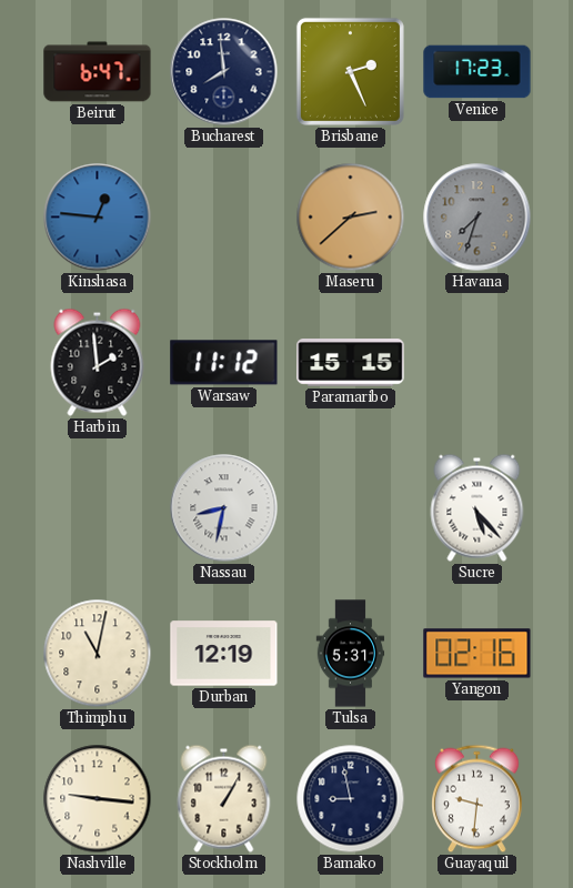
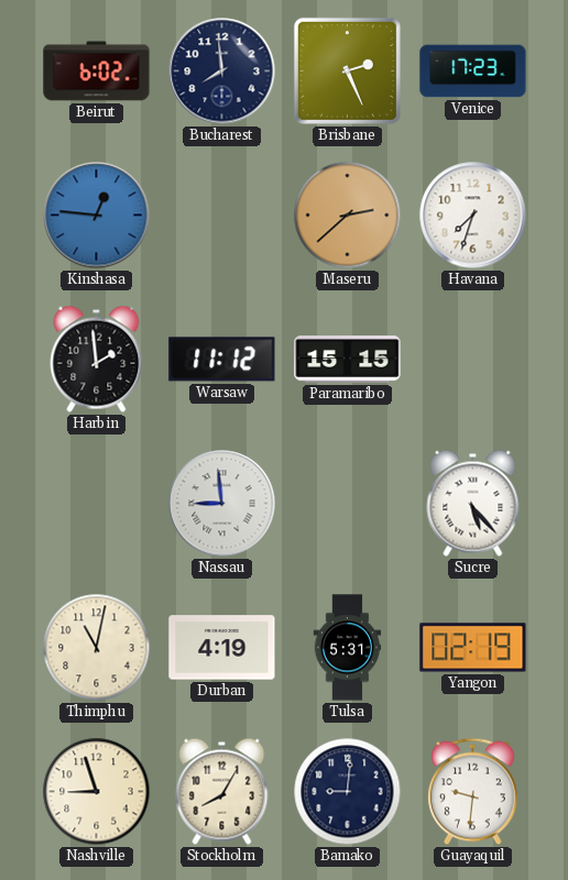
Beirut: 6:47 -> 6:02
Havana dial: grey -> white
Nassau: 8:32 -> 8:59
Durban: 12:19 -> 4:19
Yangon: 02:16 -> 02:19
Nashville: 9:16 -> 8:57
Stockholm: 1:05 -> 8:05
Bamako: 8:58 -> 9:01
